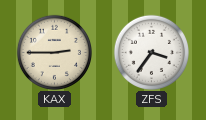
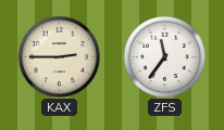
ZFS: 3:36 -> 11:36
